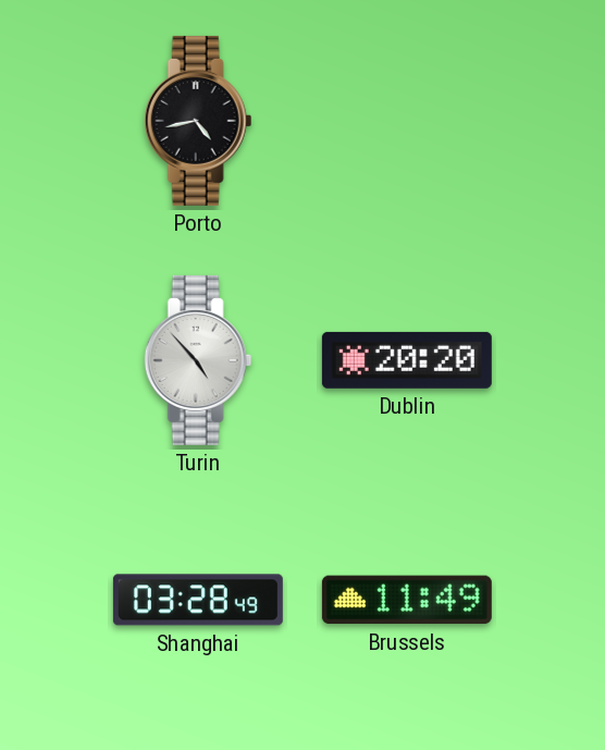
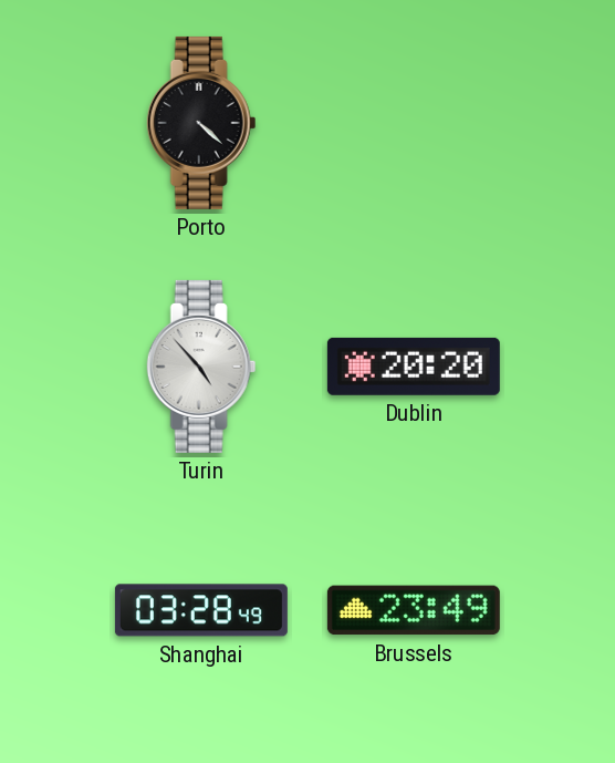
Porto: 4:43 -> 4:22
Brussels: 11:49 -> 23:49
